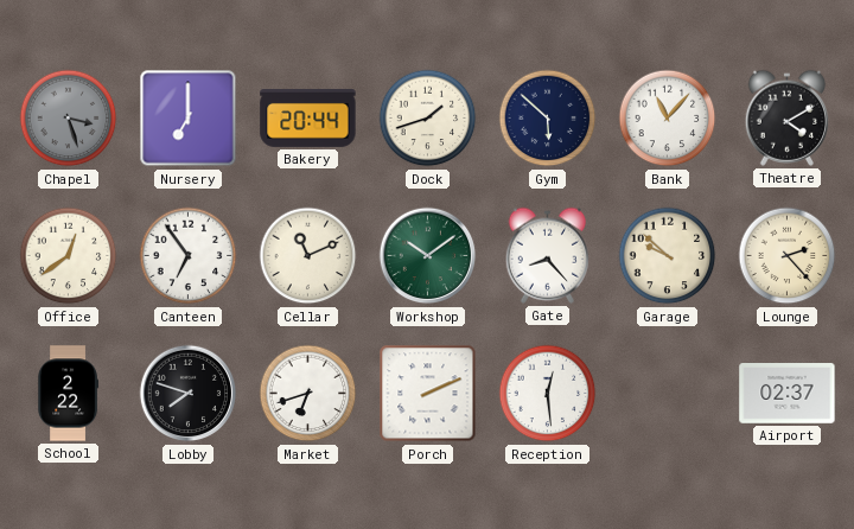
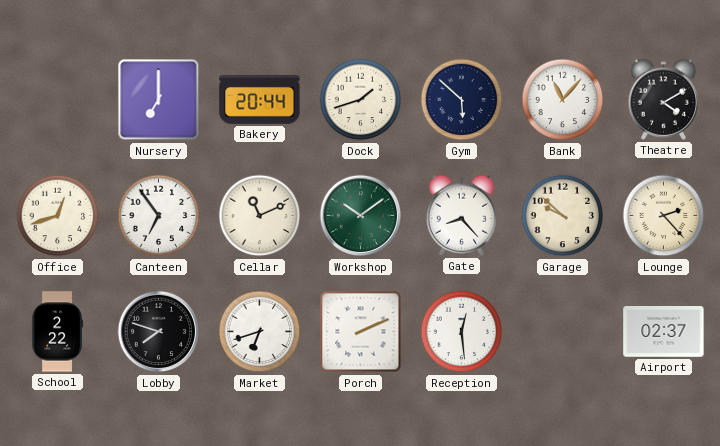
Chapel: 3:27 -> none
Office: 12:39 -> 12:42
